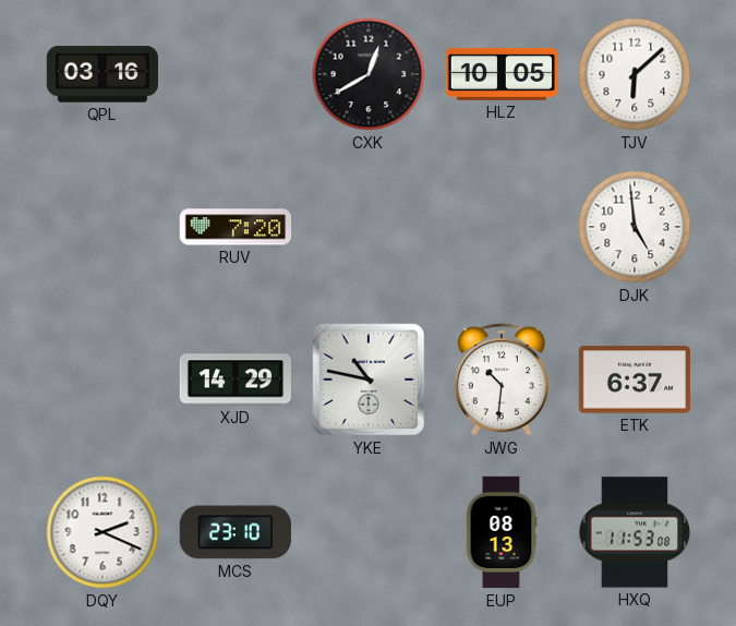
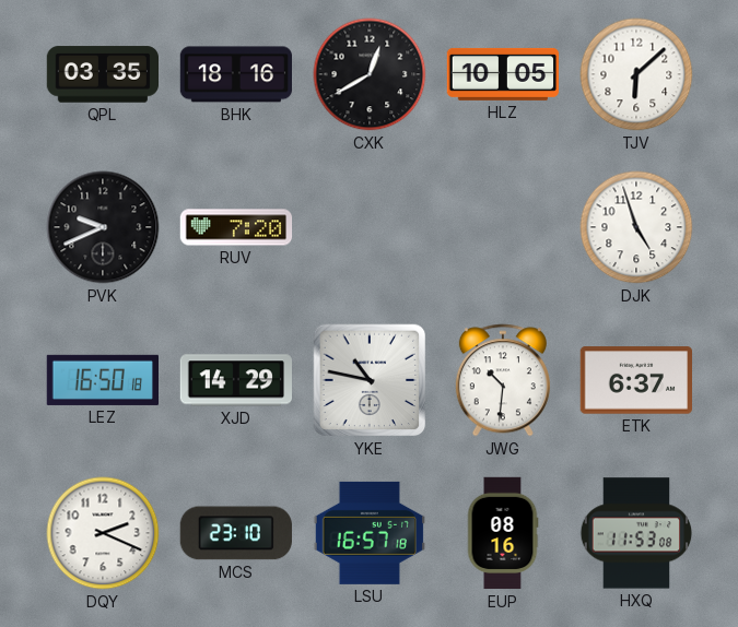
QPL: 03:16 -> 03:35
BHK: none -> 18:16
PVK: none -> 9:41
DJK: 4:59 -> 4:57
LEZ: none -> 16:50
LSU: none -> 16:57
EUP: 08:13 -> 08:16
